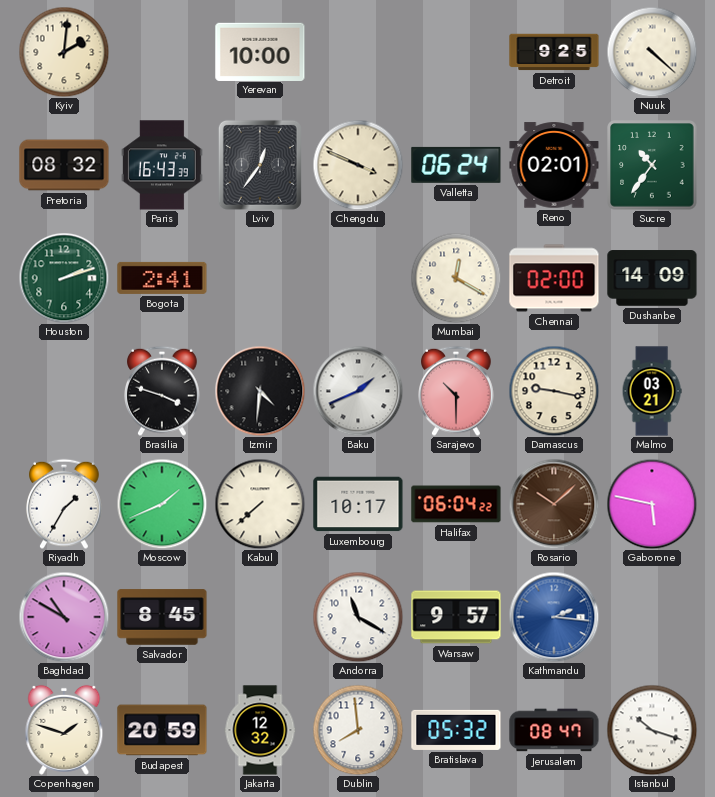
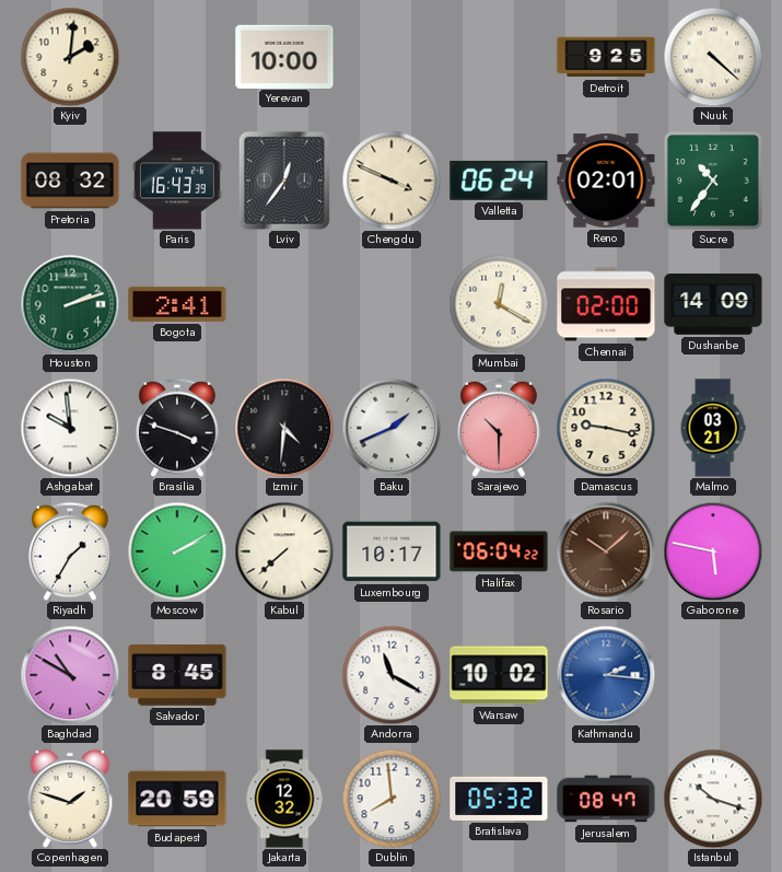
Ashgabat: none -> 9:59
Moscow: 1:41 -> 2:10
Warsaw: 9:57 -> 10:02
